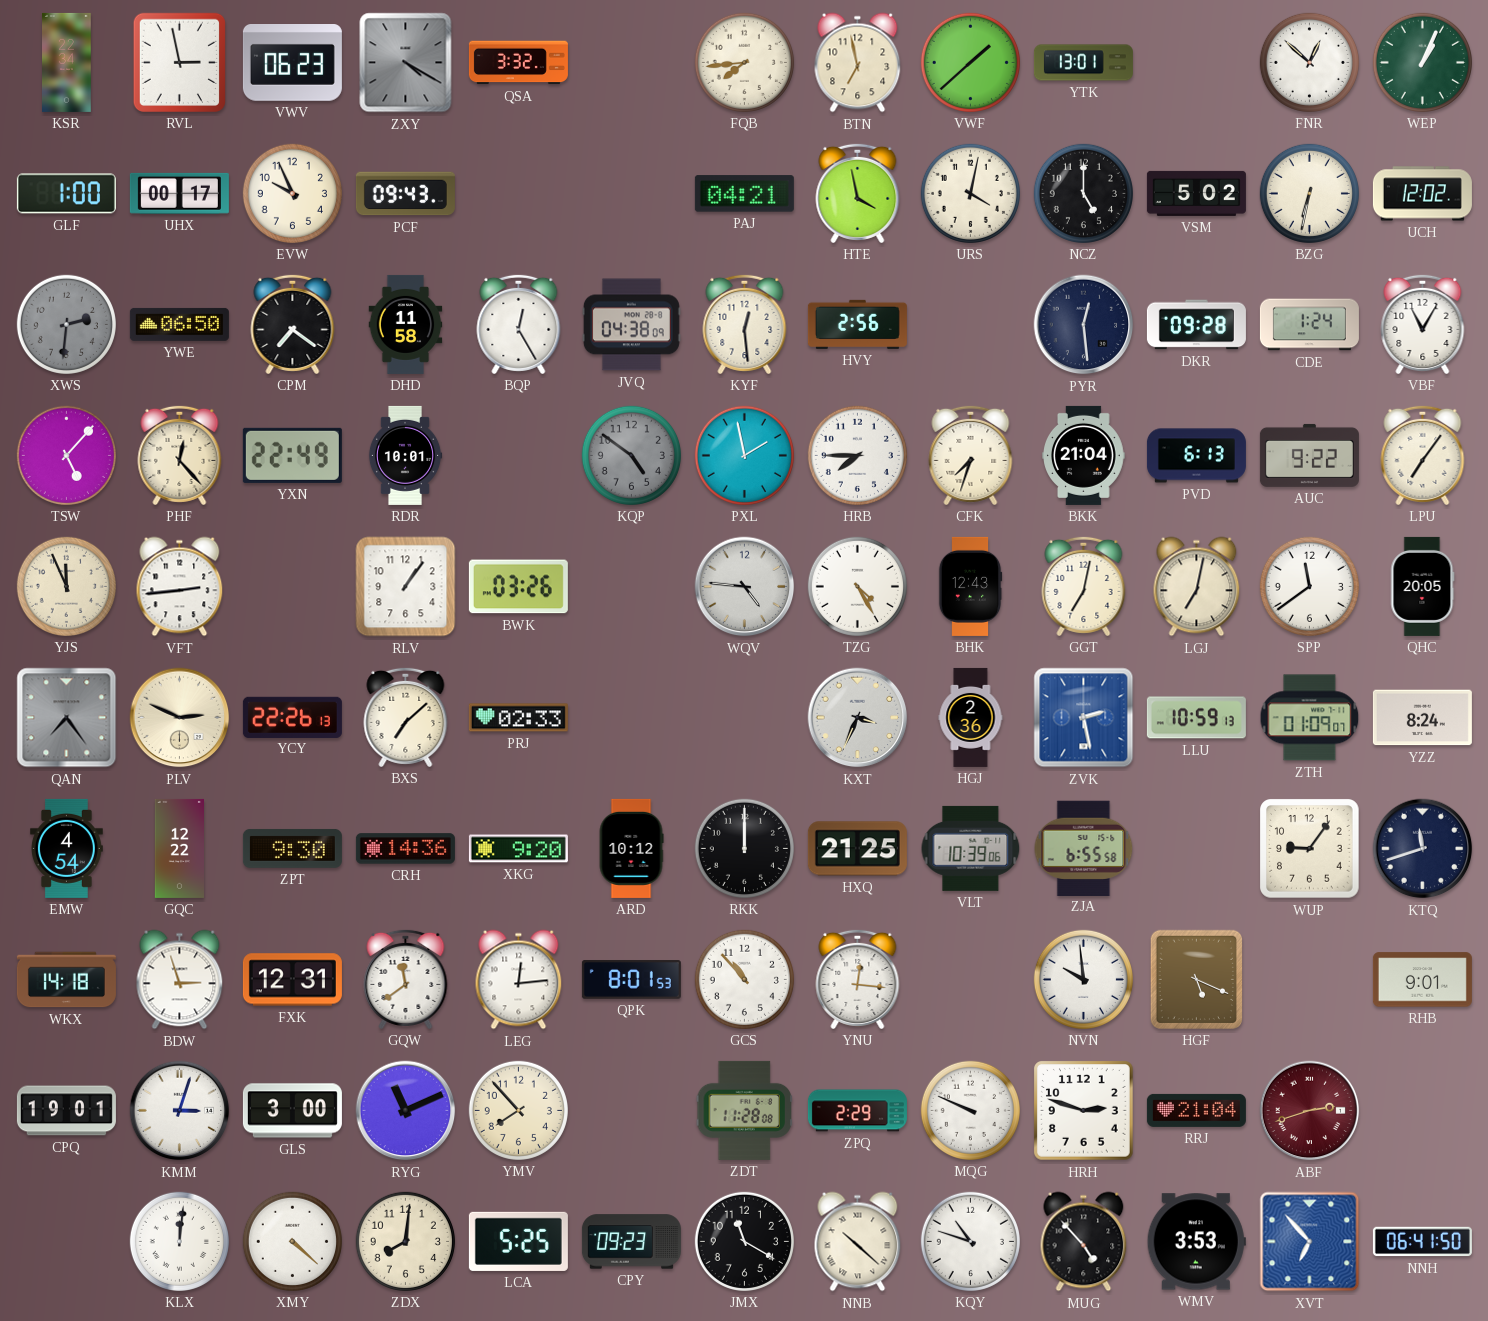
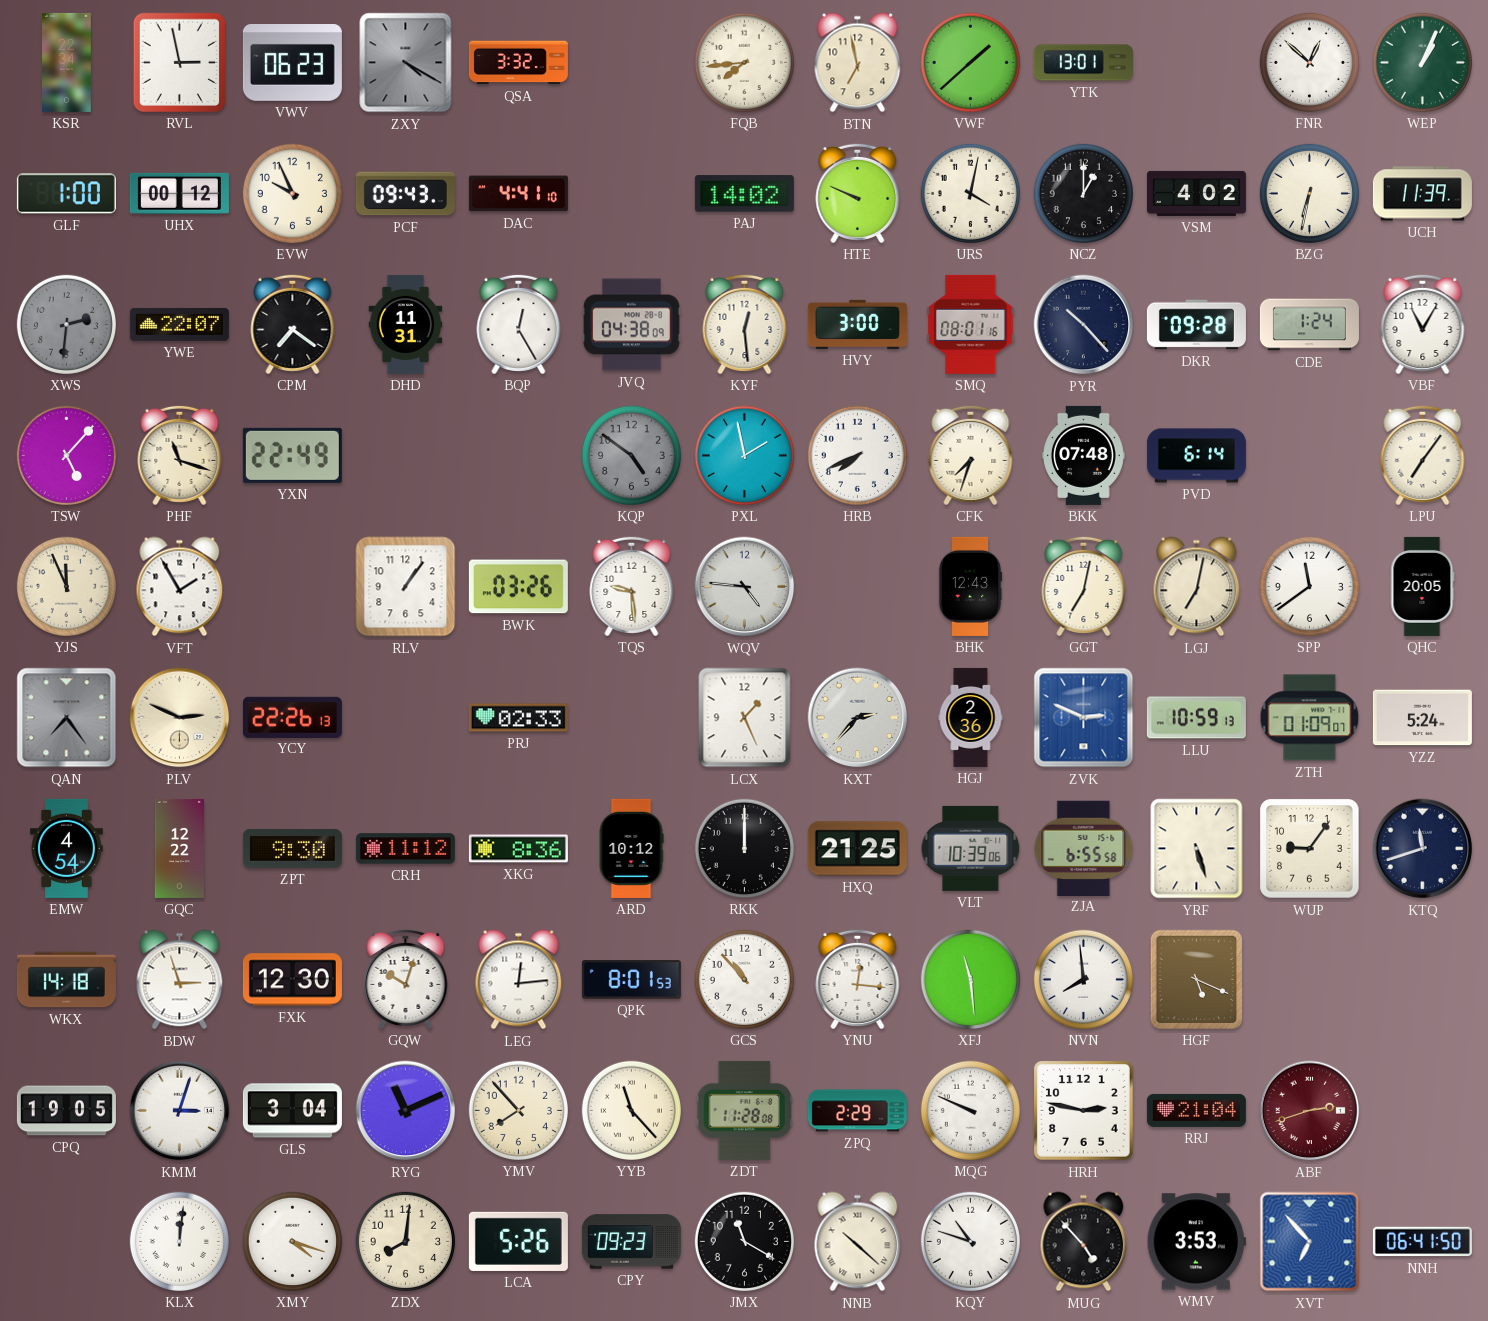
UHX: 00:17 -> 00:12
DAC: none -> 4:41
PAJ: 04:21 -> 14:02
HTE: 3:58 -> 9:49
NCZ: 5:00 -> 1:00
VSM: 5:02 -> 4:02
UCH: 12:02 -> 11:39
YWE: 06:50 -> 22:07
DHD: 11:58 -> 11:31
HVY: 2:56 -> 3:00
SMQ: none -> 08:01
PYR: 12:29 -> 10:23
PHF: 12:23 -> 11:18
RDR: 10:01 -> none
HRB: 7:45 -> 7:41
BKK: 21:04 -> 07:48
PVD: 6:13 -> 6:14
AUC: 9:22 -> none
VFT: 2:44 -> 1:55
TQS: none -> 9:29
TZG: 4:25 -> none
BXS: 7:08 -> none
LCX: none -> 1:26
KXT: 3:34 -> 2:37
ZVK: 2:28 -> 2:49
YZZ: 8:24 -> 5:24
CRH: 14:36 -> 11:12
XKG: 9:20 -> 8:36
YRF: none -> 5:27
FXK: 12:31 -> 12:30
GQW: 11:39 -> 10:03
XFJ: none -> 11:29
NVN: 9:59 -> 7:59
RHB: 9:01 -> none
CPQ: 19:01 -> 19:05
GLS: 3:00 -> 3:04
YYB: none -> 11:23
HRH: 2:48 -> 2:47
XMY: 4:22 -> 4:18
LCA: 5:25 -> 5:26
